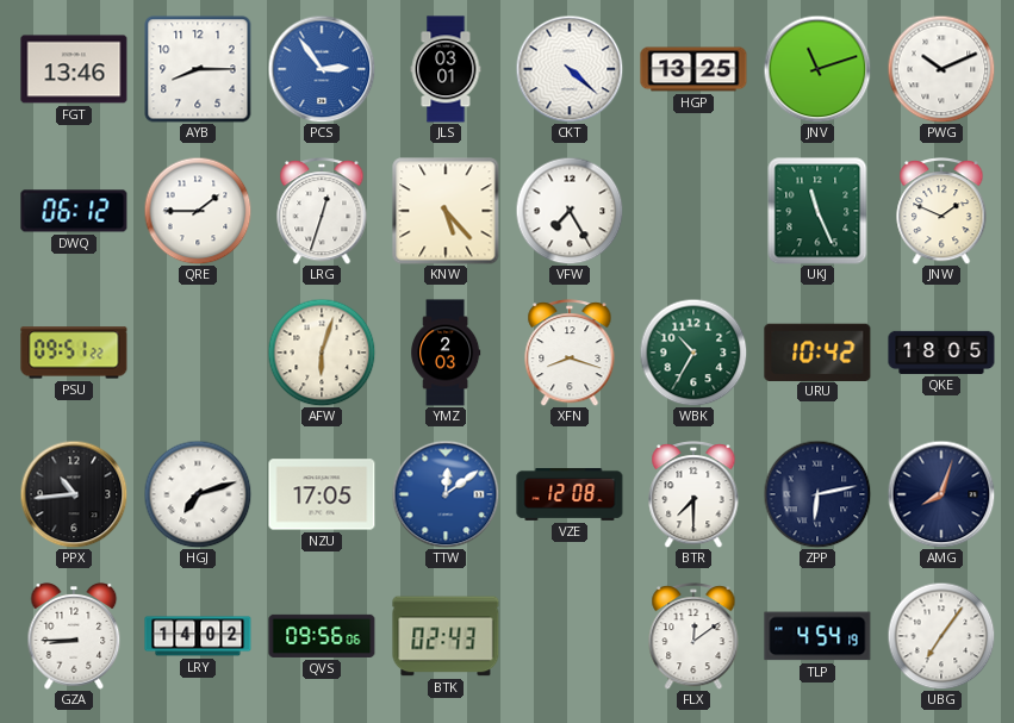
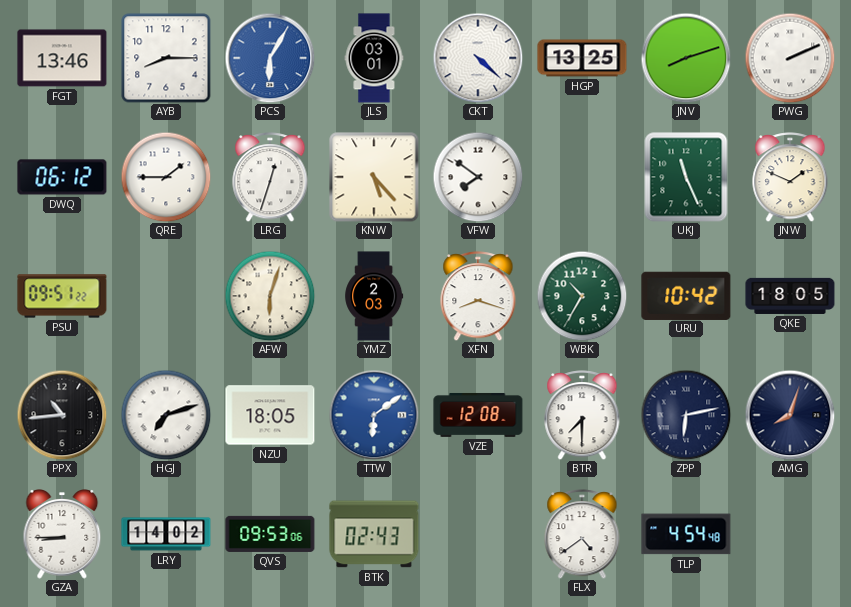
PCS: 2:54 -> 6:05
JNV: 11:12 -> 8:12
PWG: 10:11 -> 2:11
VFW: 7:25 -> 7:51
NZU: 17:05 -> 18:05
TTW: 12:09 -> 6:09
QVS: 09:56 -> 09:53
FLX: 12:09 -> 4:39
TLP: 4:54:19 -> 4:54:48
UBG: 7:06 -> none
